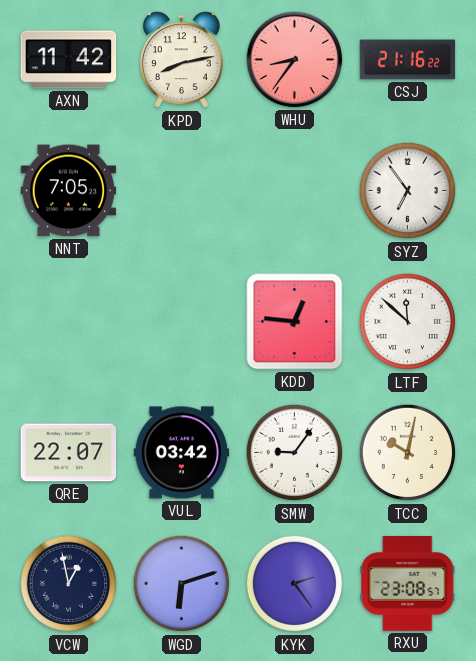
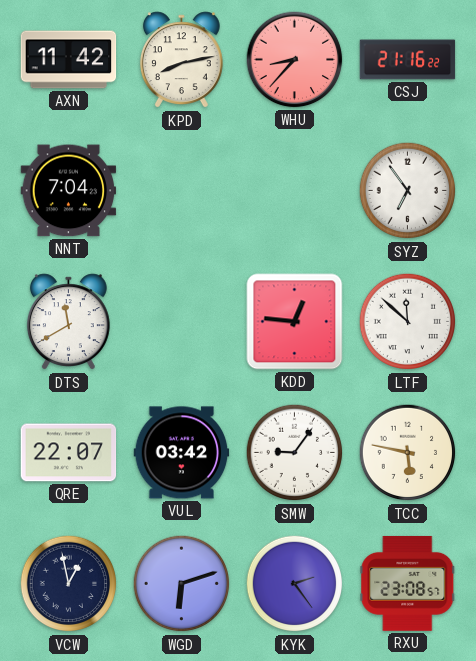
WHU: 8:36 -> 8:37
NNT: 7:05 -> 7:04
DTS: none -> 11:40
TCC: 10:02 -> 5:47
